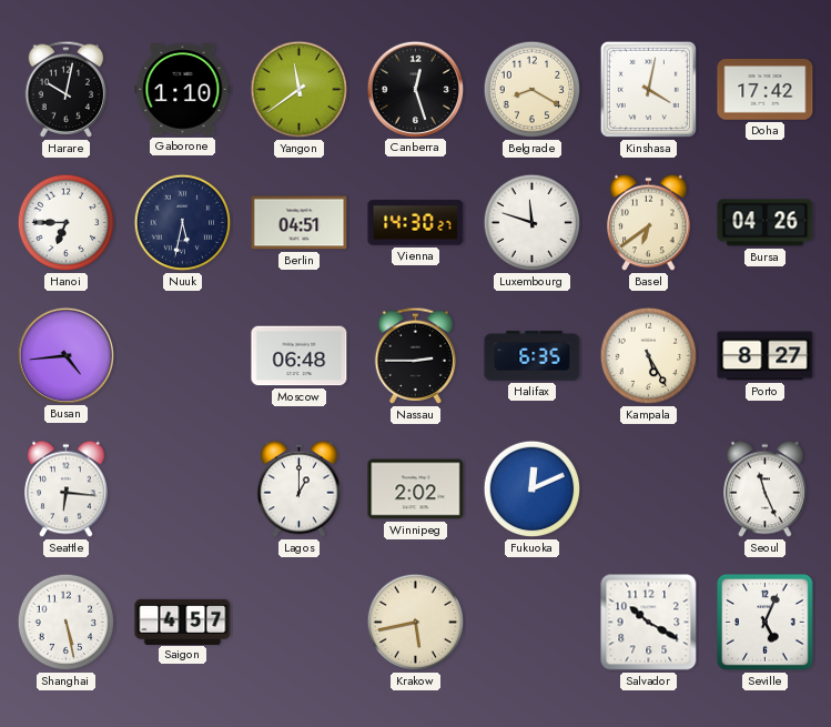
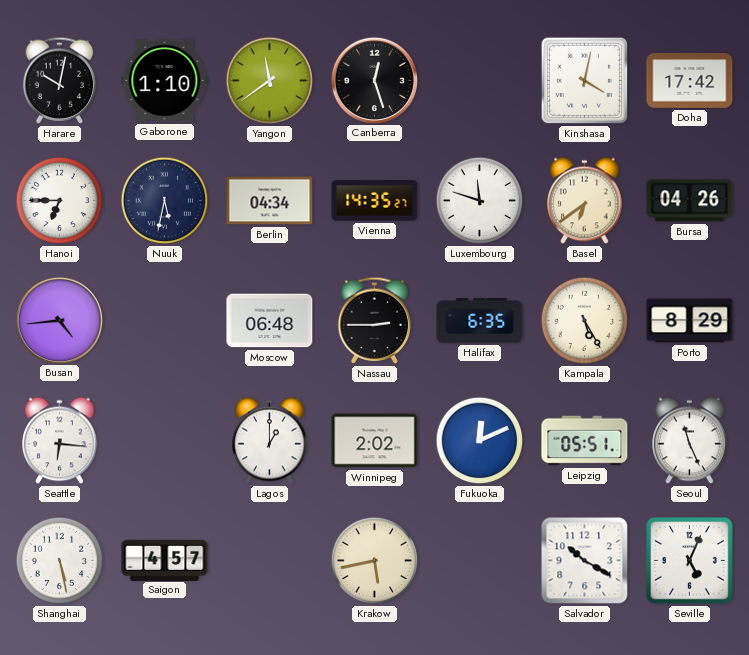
Belgrade: 8:20 -> none
Berlin: 04:51 -> 04:34
Vienna: 14:30 -> 14:35
Porto: 8:27 -> 8:29
Leipzig: none -> 05:51
